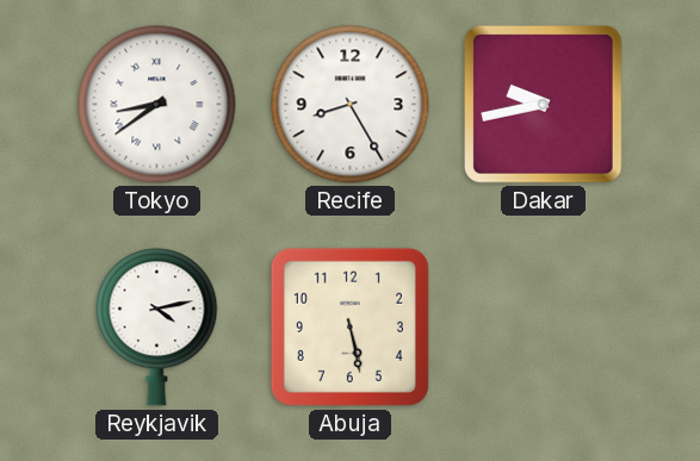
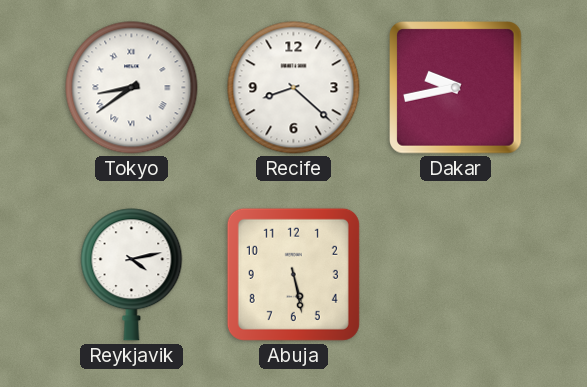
Recife: 8:25 -> 8:22
